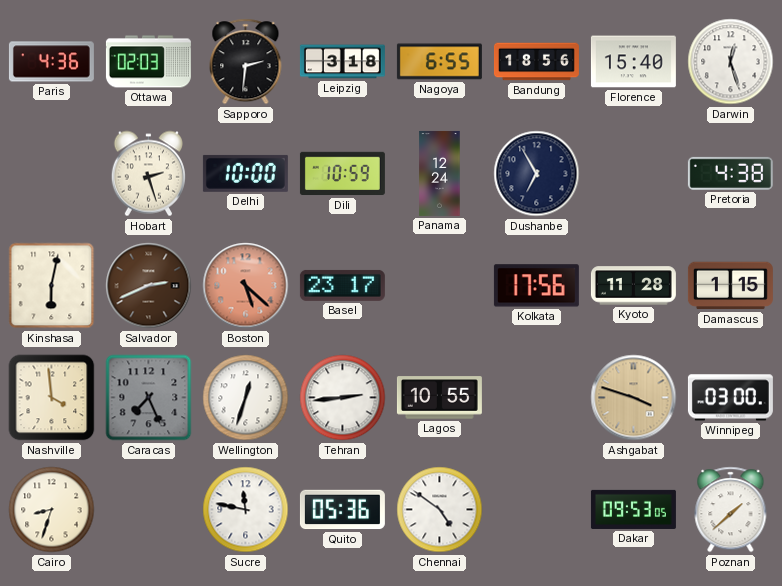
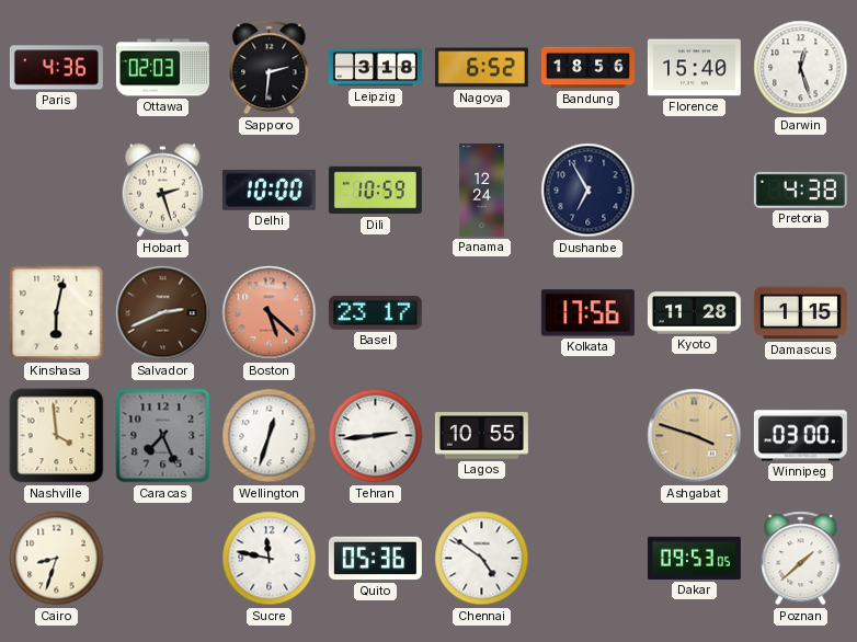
Nagoya: 6:55 -> 6:52
